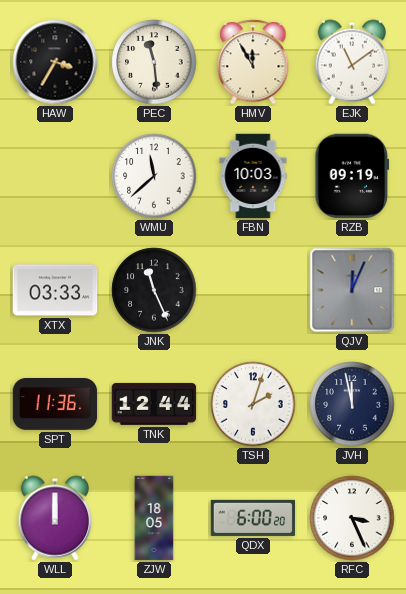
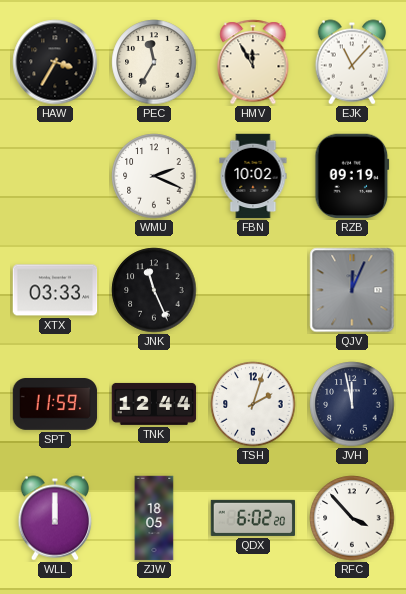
PEC: 11:29 -> 11:35
EJK: 11:09 -> 11:07
WMU: 11:38 -> 2:19
FBN: 10:03 -> 10:02
SPT: 11:36 -> 11:59
QDX: 6:00 -> 6:02
RFC: 3:26 -> 3:53
